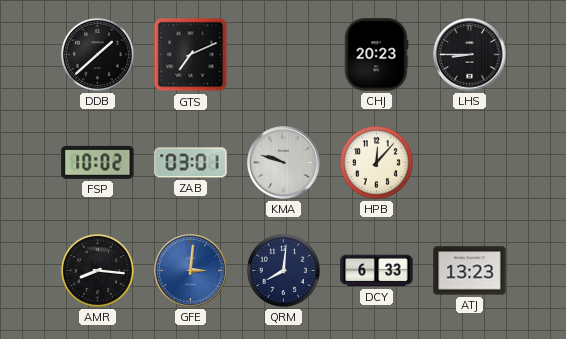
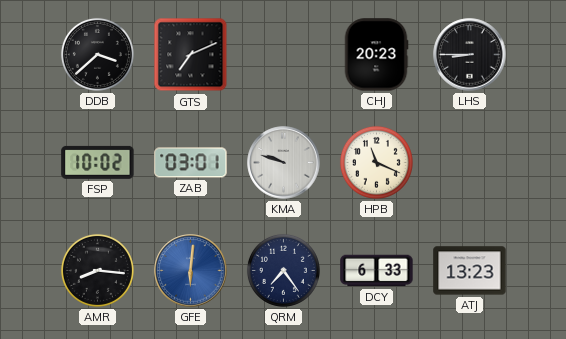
DDB: 1:38 -> 3:38
HPB: 12:07 -> 11:19
GFE: 3:01 -> 6:01
QRM: 8:01 -> 7:24
